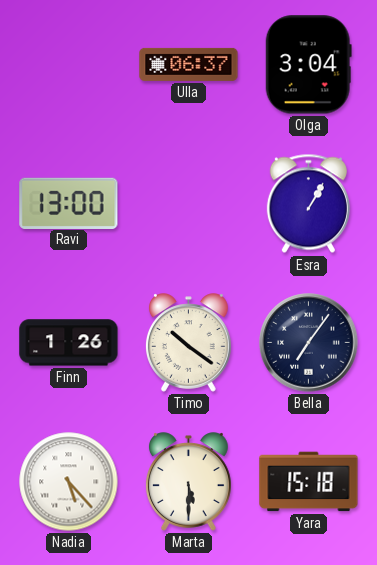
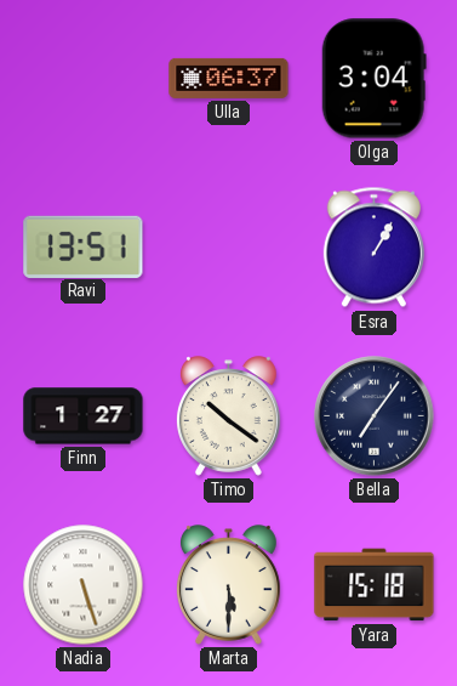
Ravi: 13:00 -> 13:51
Finn: 1:26 -> 1:27
Nadia: 5:23 -> 5:27
